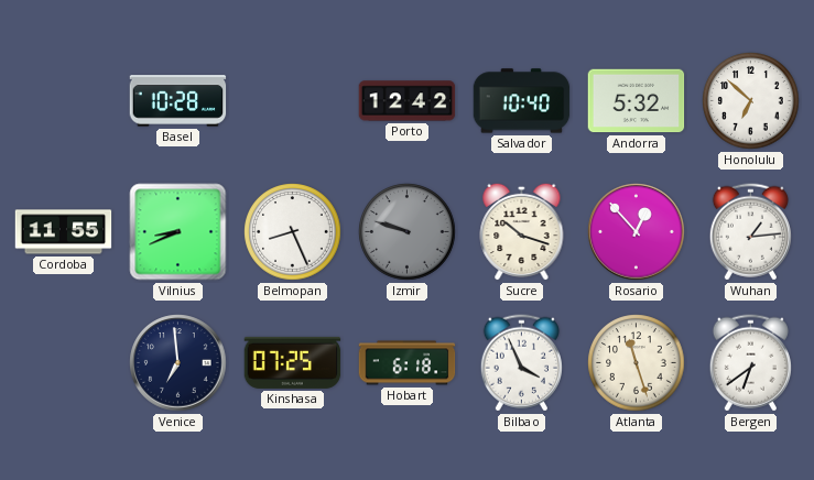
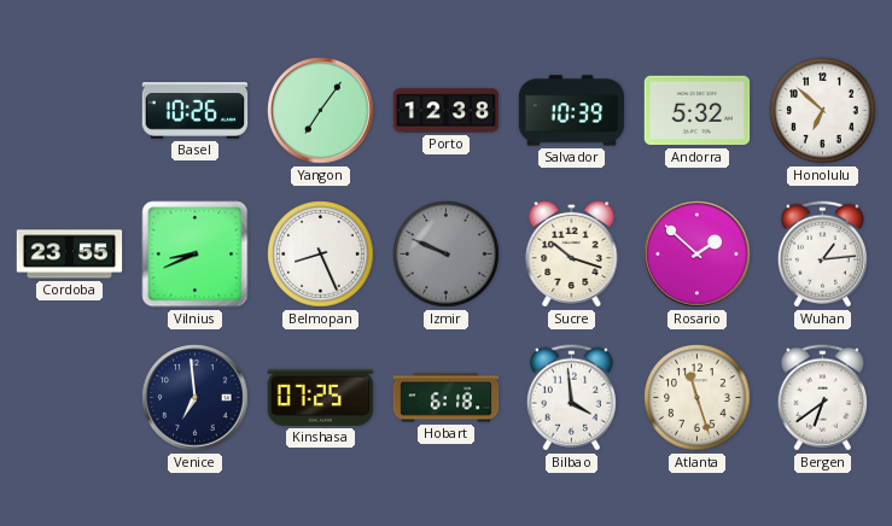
Basel: 10:28 -> 10:26
Yangon: none -> 7:06
Porto: 12:42 -> 12:38
Salvador: 10:40 -> 10:39
Cordoba: 11:55 -> 23:55
Izmir: 9:48 -> 9:49
Rosario: 12:53 -> 1:52
Bilbao: 3:56 -> 3:59
